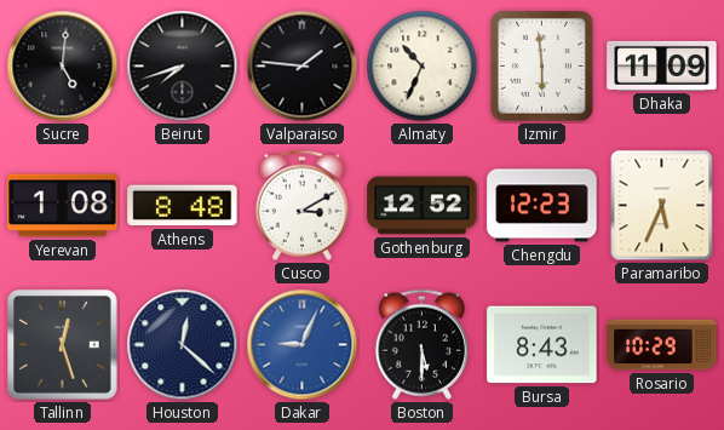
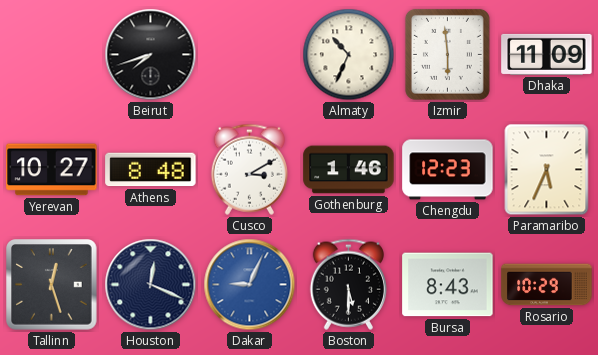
Sucre: 5:01 -> none
Valparaiso: 1:46 -> none
Yerevan: 1:08 -> 10:27
Gothenburg: 12:52 -> 1:46
Houston: 12:22 -> 12:19
